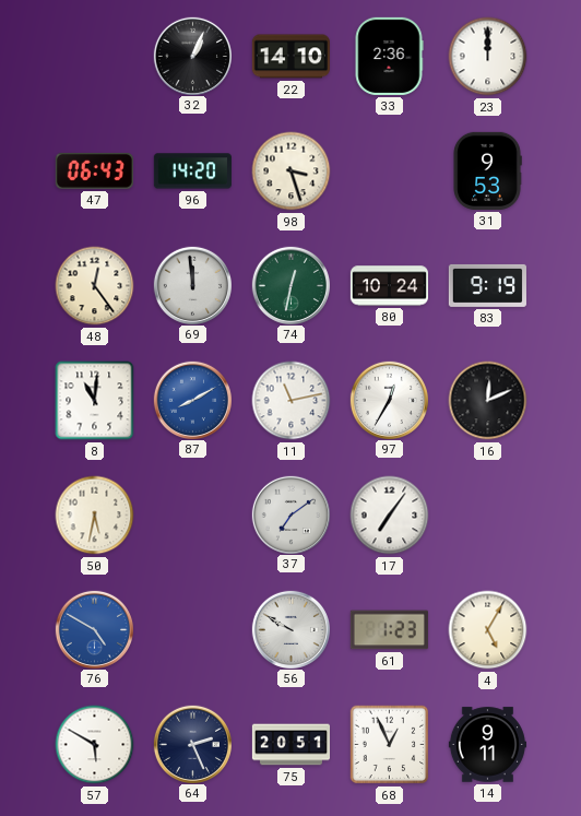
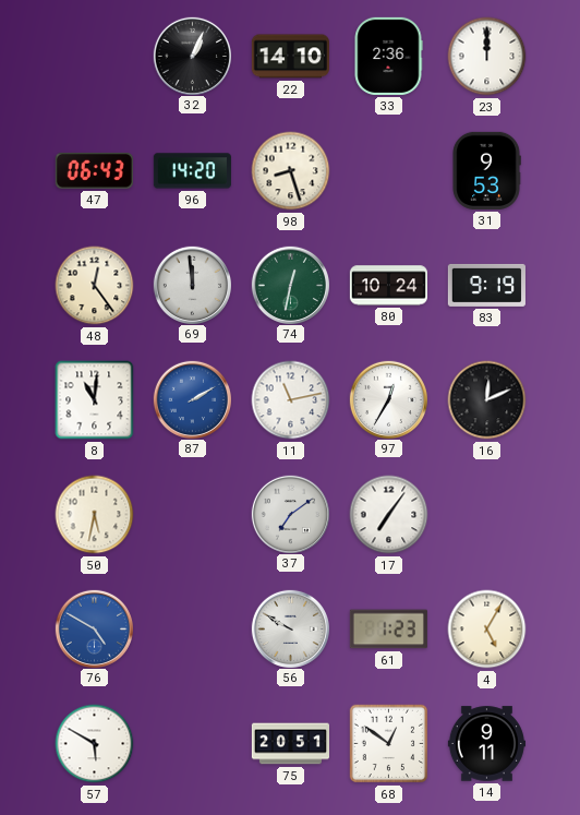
98: 3:27 -> 8:27
87: 8:10 -> 2:10
64: 2:26 -> none
68: 12:56 -> 12:51
